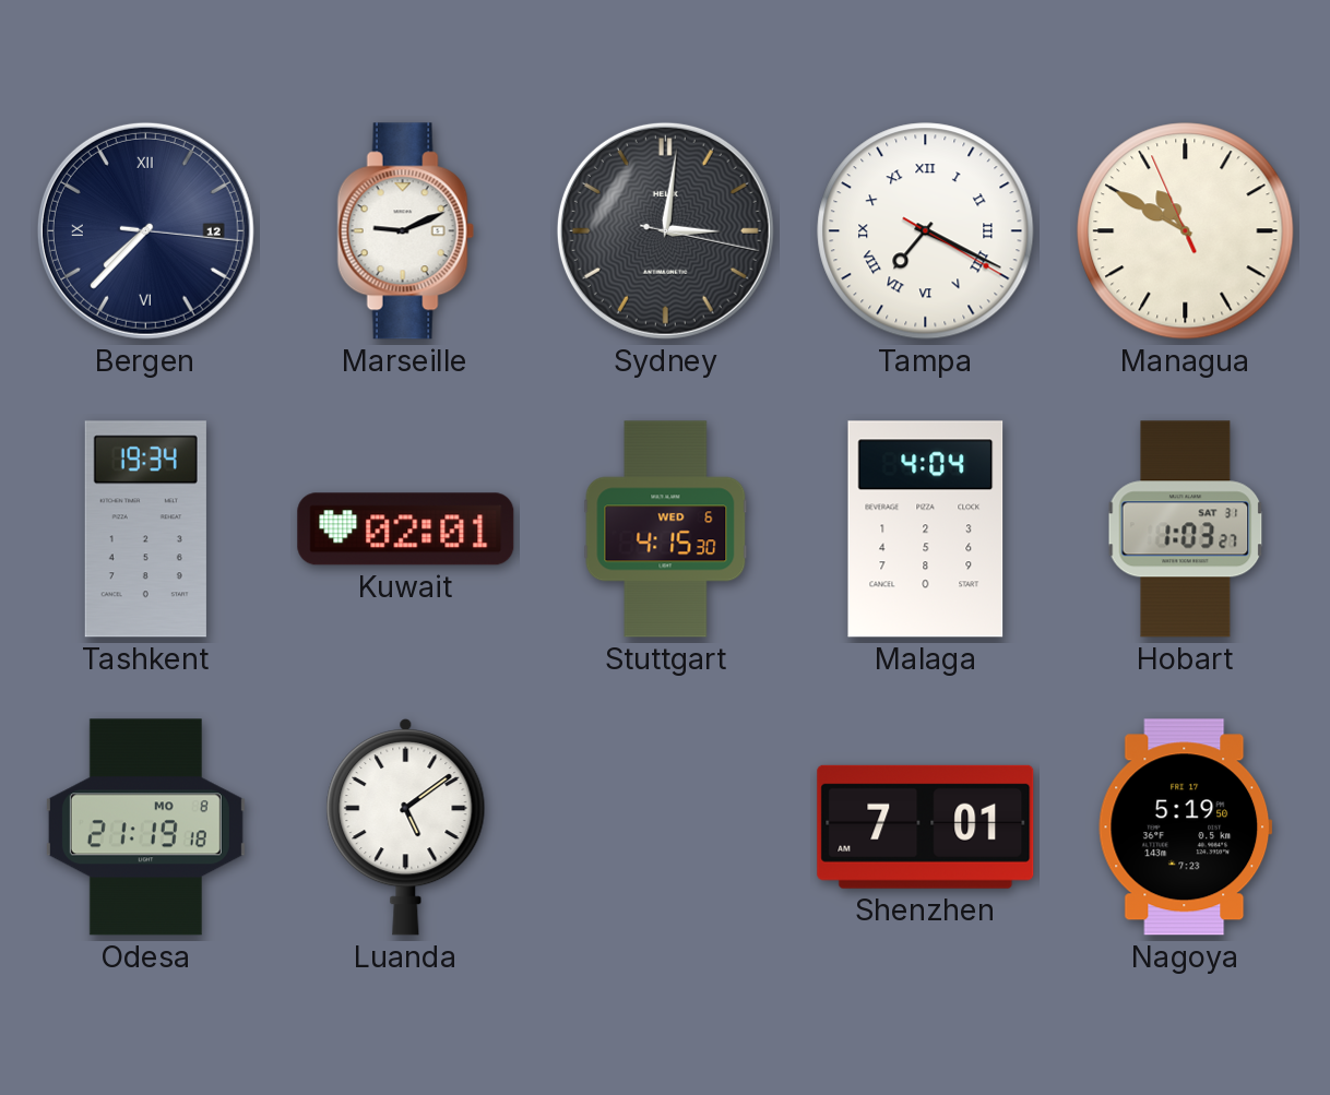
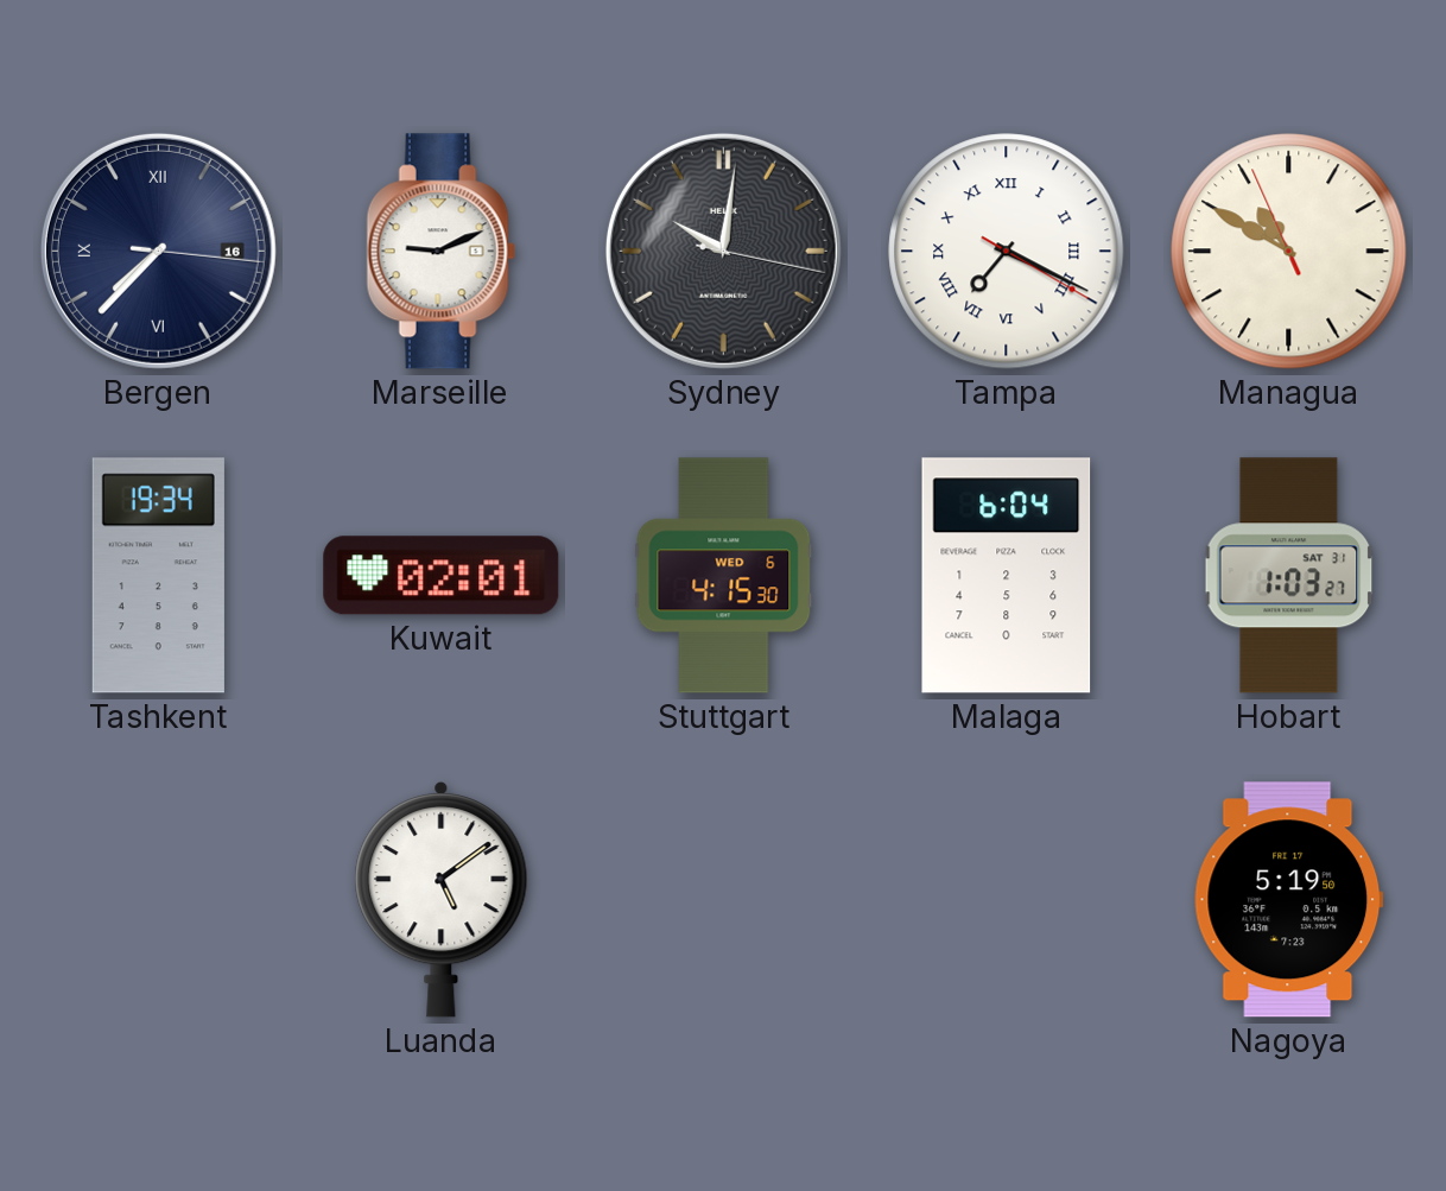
Bergen date: 12 -> 16
Sydney: 3:01 -> 10:01
Malaga: 4:04 -> 6:04
Odesa: 21:19 -> none
Shenzhen: 7:01 -> none
